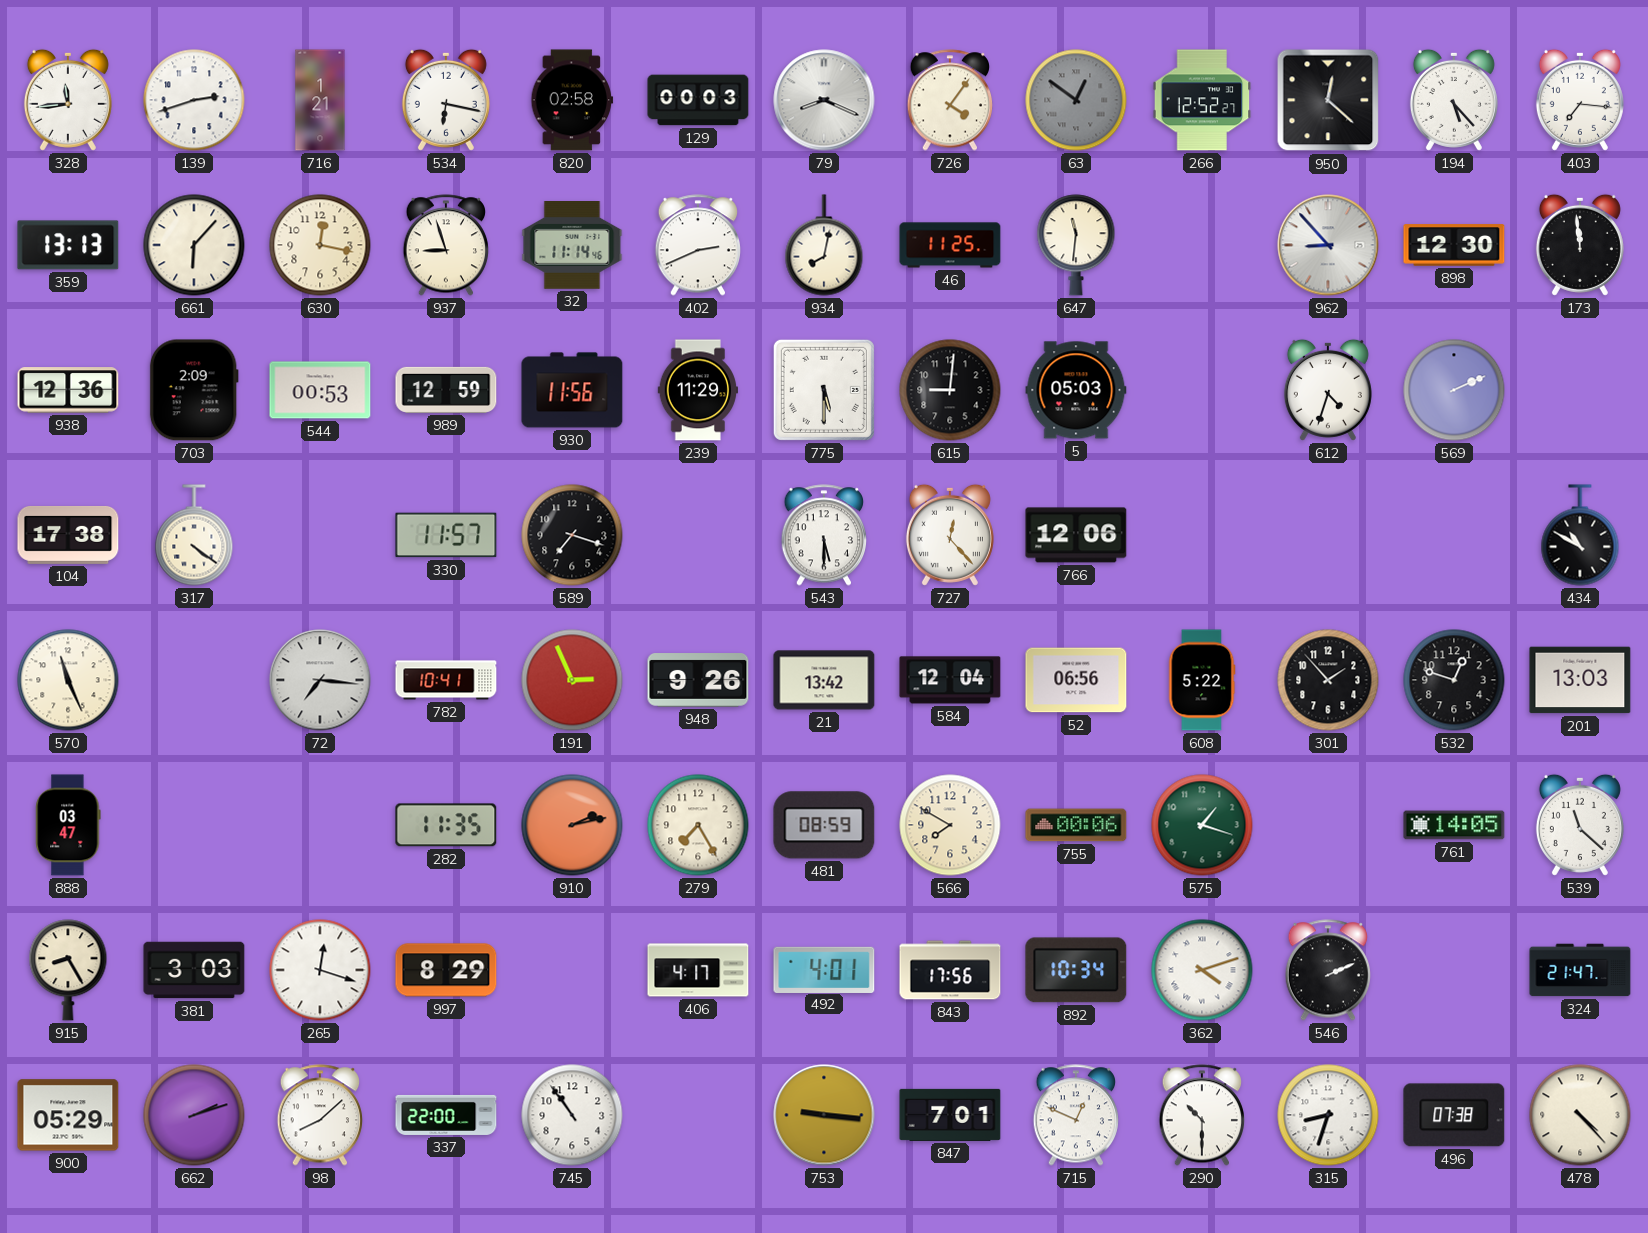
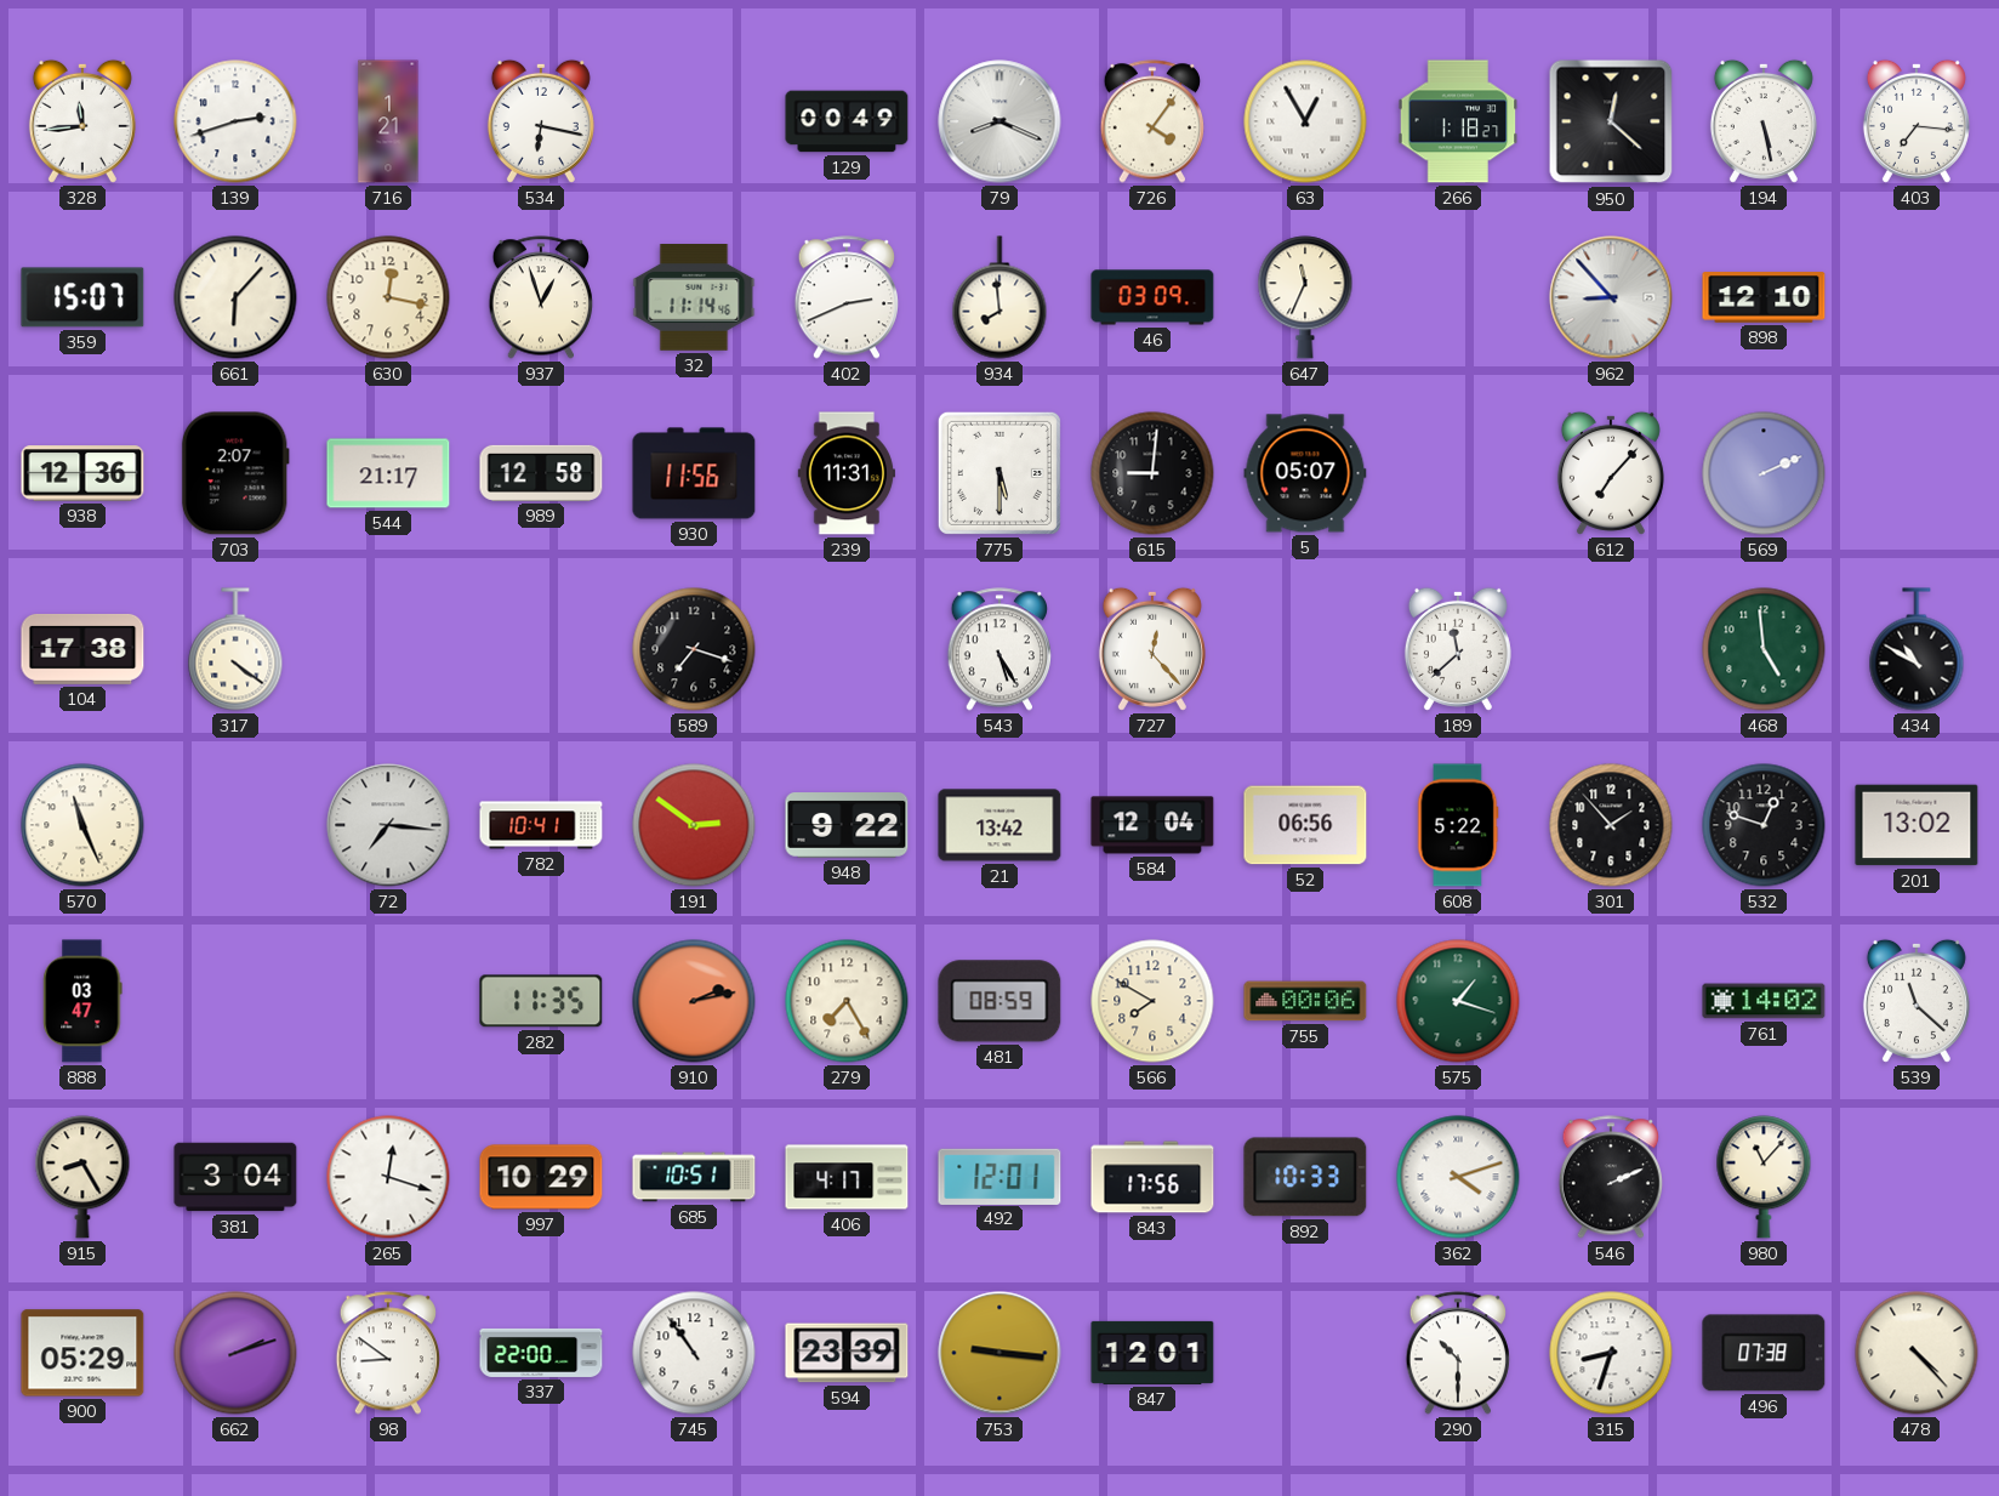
820: 02:58 -> none
129: 00:03 -> 00:49
63: 12:51 -> 12:55
63 dial: grey -> white
266: 12:52 -> 1:18
194: 5:23 -> 5:28
359: 13:13 -> 15:07
937: 8:57 -> 12:57
934: 8:02 -> 7:59
46: 11:25 -> 03:09
647: 11:31 -> 11:34
898: 12:30 -> 12:10
173: 11:59 -> none
703: 2:09 -> 2:07
544: 00:53 -> 21:17
989: 12:59 -> 12:58
239: 11:29 -> 11:31
5: 05:03 -> 05:07
612: 4:33 -> 7:07
330: 11:57 -> none
543: 5:30 -> 5:25
766: 12:06 -> none
189: none -> 11:38
468: none -> 4:59
191: 2:56 -> 2:51
948: 9:26 -> 9:22
201: 13:03 -> 13:02
761: 14:05 -> 14:02
381: 3:03 -> 3:04
997: 8:29 -> 10:29
685: none -> 10:51
492: 4:01 -> 12:01
892: 10:34 -> 10:33
980: none -> 11:07
324: 21:47 -> none
98: 8:08 -> 8:51
594: none -> 23:39
847: 7:01 -> 12:01
715: 12:49 -> none
